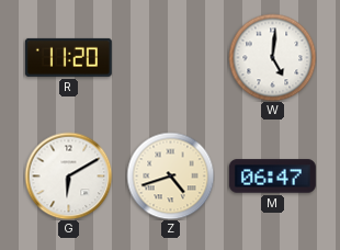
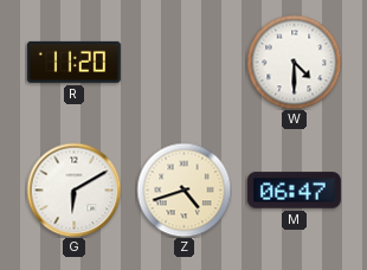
W: 5:01 -> 4:30
